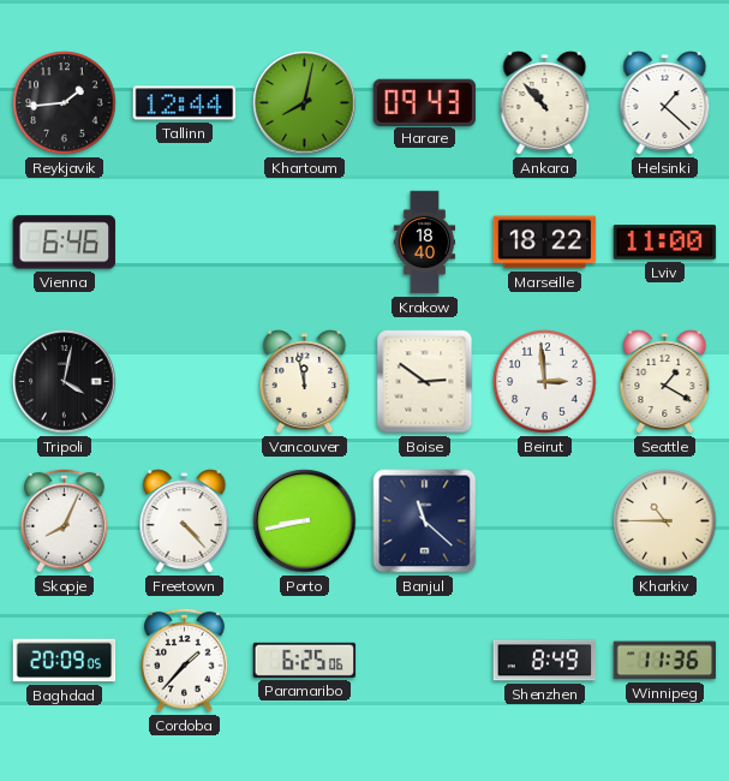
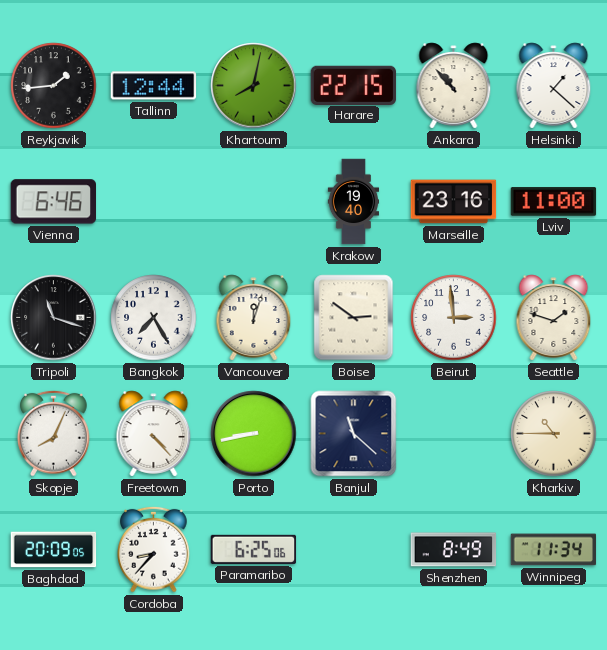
Harare: 09:43 -> 22:15
Krakow: 18:40 -> 19:40
Marseille: 18:22 -> 23:16
Tripoli: 4:02 -> 11:18
Bangkok: none -> 7:25
Vancouver: 11:58 -> 12:03
Seattle: 1:20 -> 1:48
Cordoba: 1:37 -> 8:37
Winnipeg: 11:36 -> 11:34
